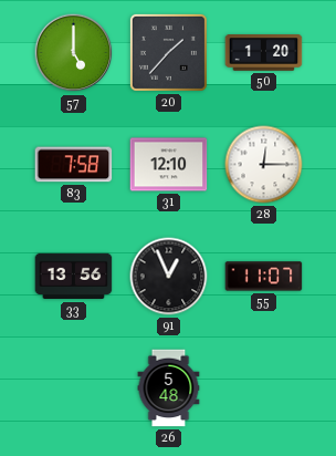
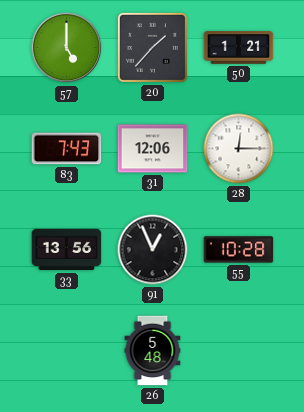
50: 1:20 -> 1:21
83: 7:58 -> 7:43
31: 12:10 -> 12:06
55: 11:07 -> 10:28
